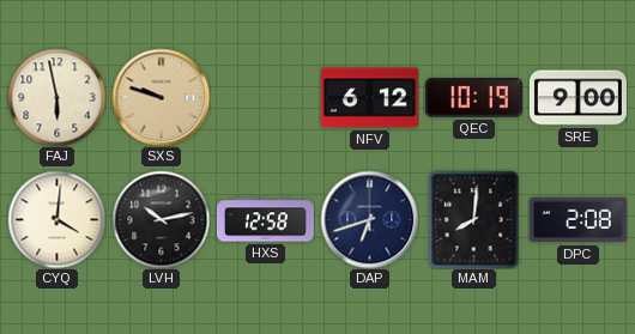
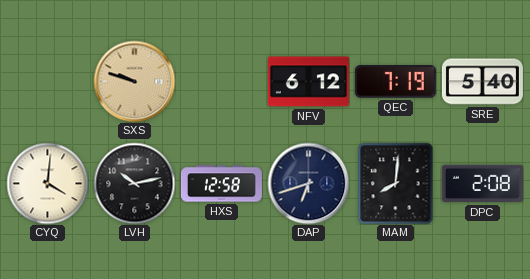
FAJ: 5:58 -> none
QEC: 10:19 -> 7:19
SRE: 9:00 -> 5:40
